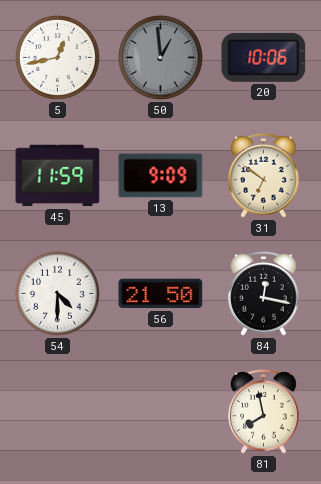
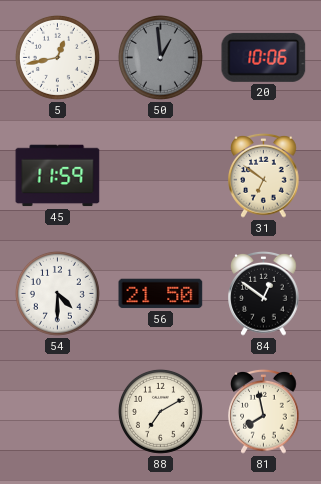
13: 9:09 -> none
84: 12:17 -> 12:51
88: none -> 7:10
